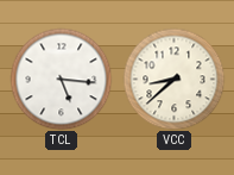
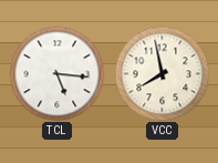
VCC: 8:38 -> 7:58
